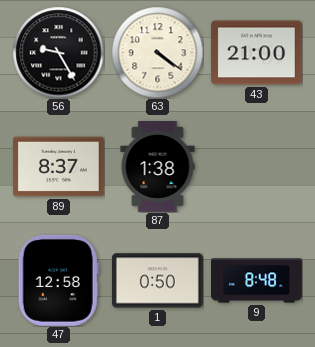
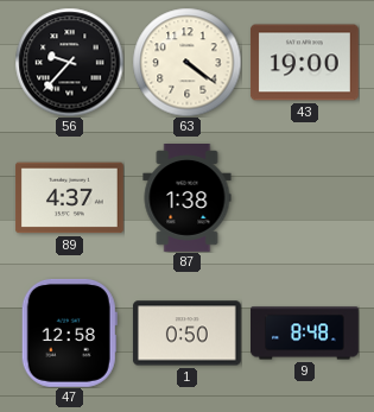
56: 9:25 -> 9:37
43: 21:00 -> 19:00
89: 8:37 -> 4:37
